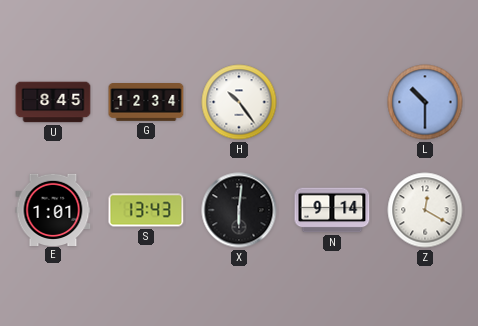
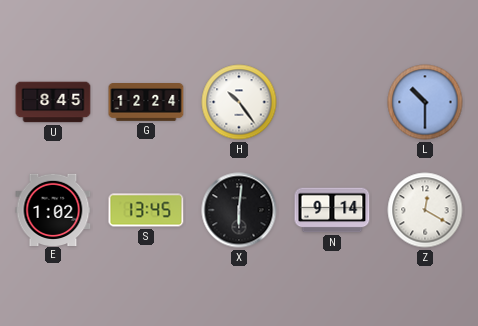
G: 12:34 -> 12:24
E: 1:01 -> 1:02
S: 13:43 -> 13:45
